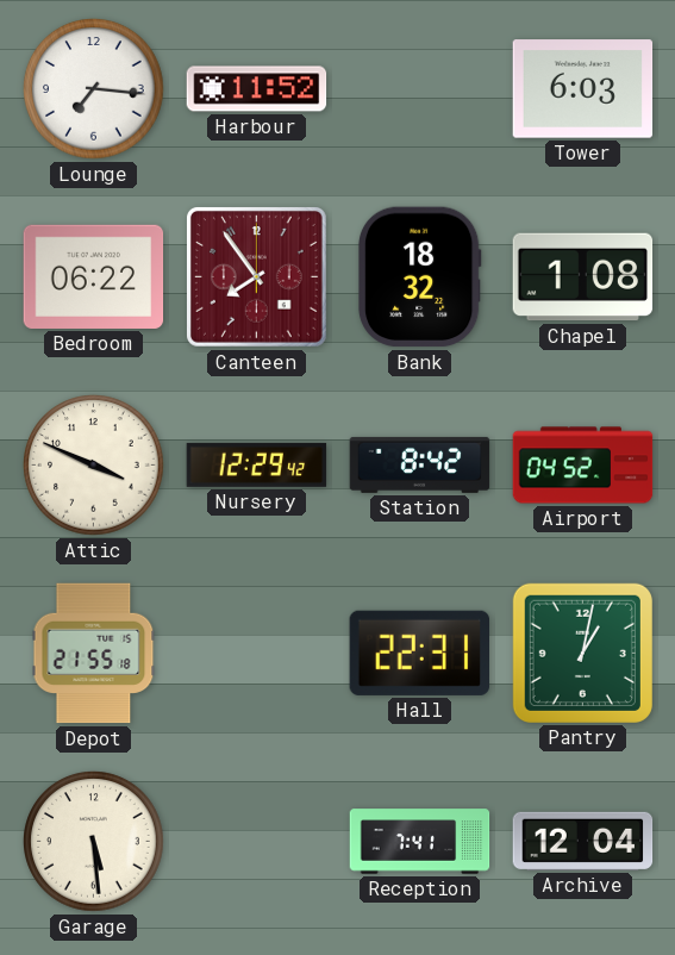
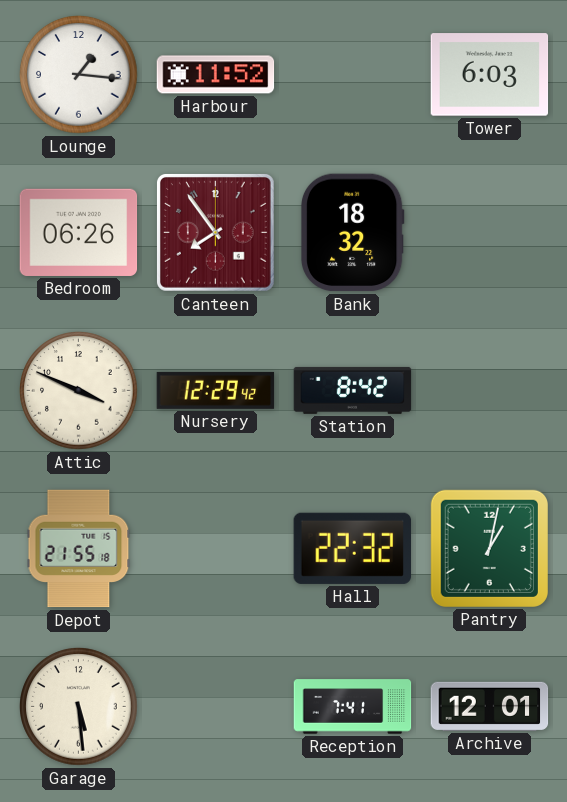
Lounge: 7:16 -> 1:16
Bedroom: 06:22 -> 06:26
Chapel: 1:08 -> none
Airport: 04:52 -> none
Hall: 22:31 -> 22:32
Archive: 12:04 -> 12:01
